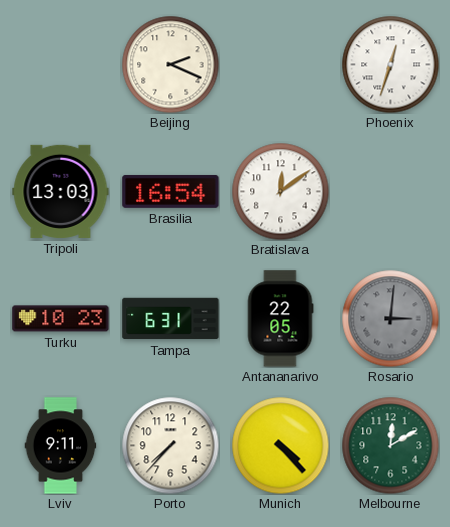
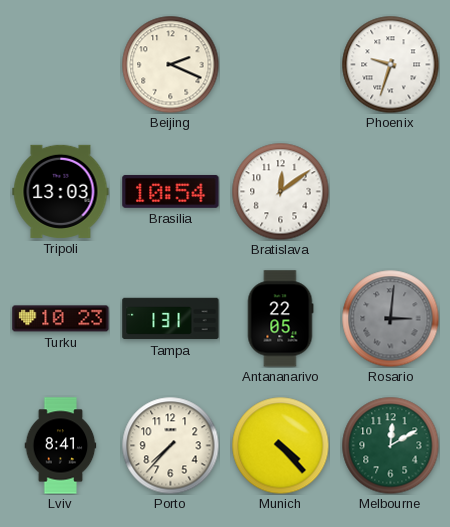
Phoenix: 12:33 -> 9:33
Brasilia: 16:54 -> 10:54
Tampa: 6:31 -> 1:31
Lviv: 9:11 -> 8:41
